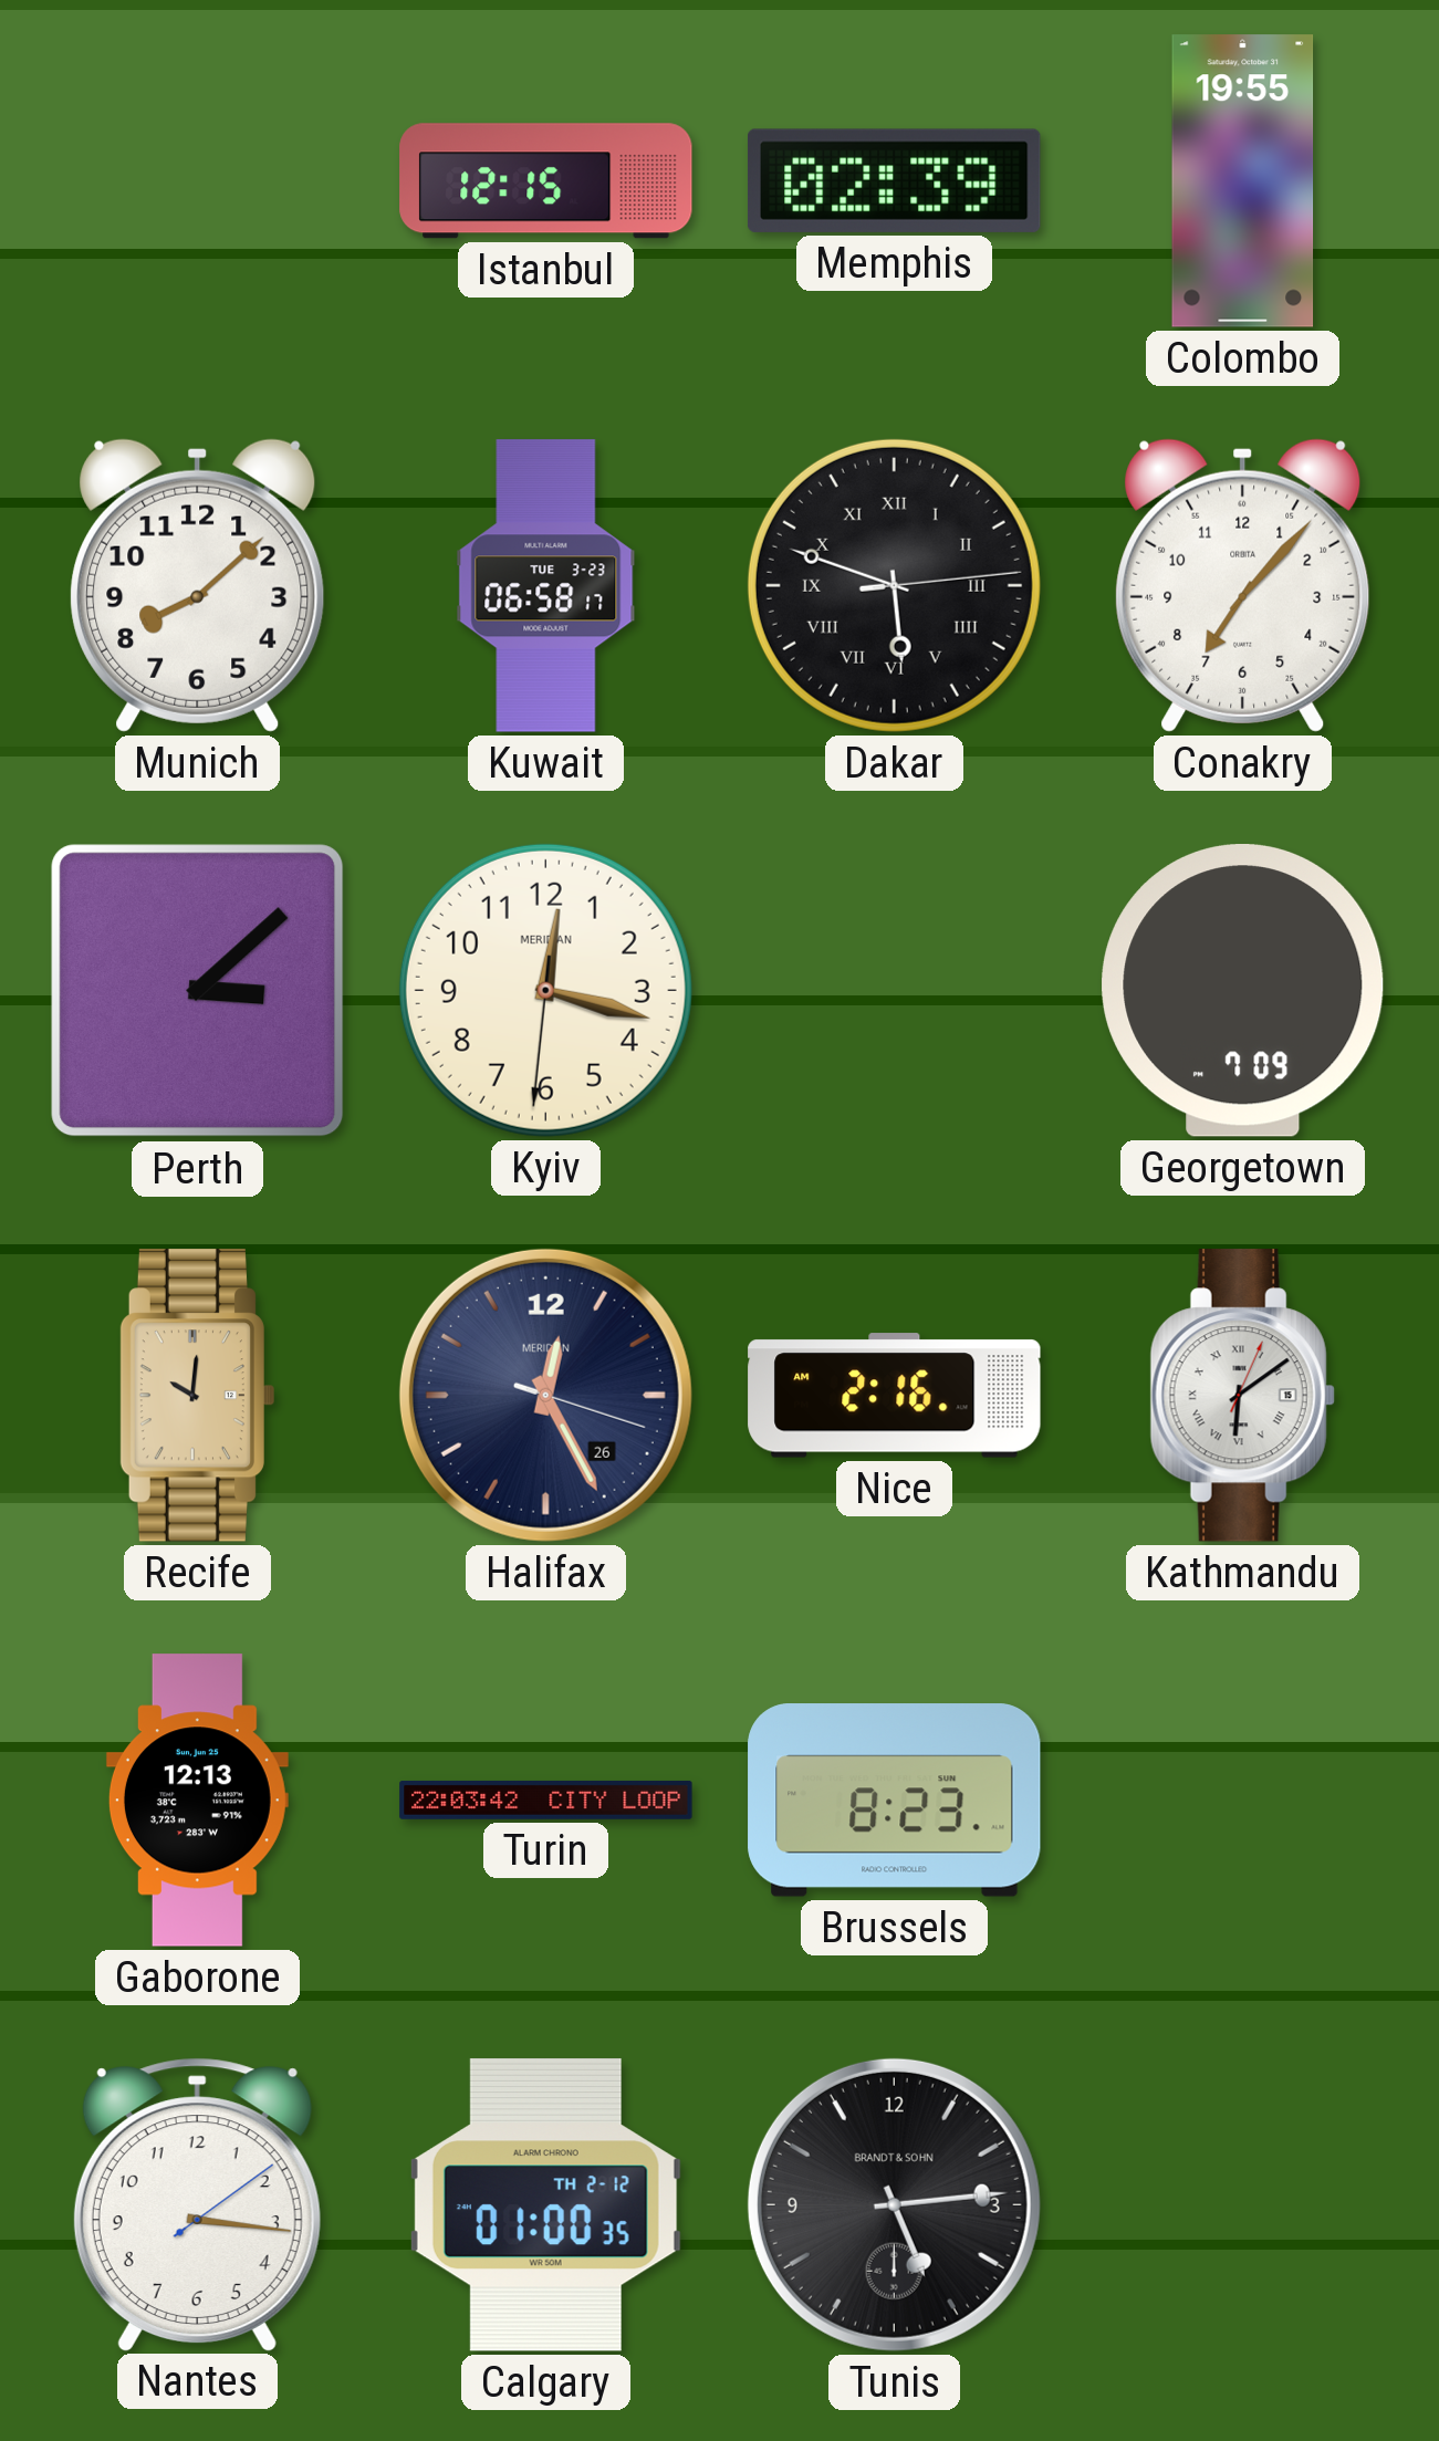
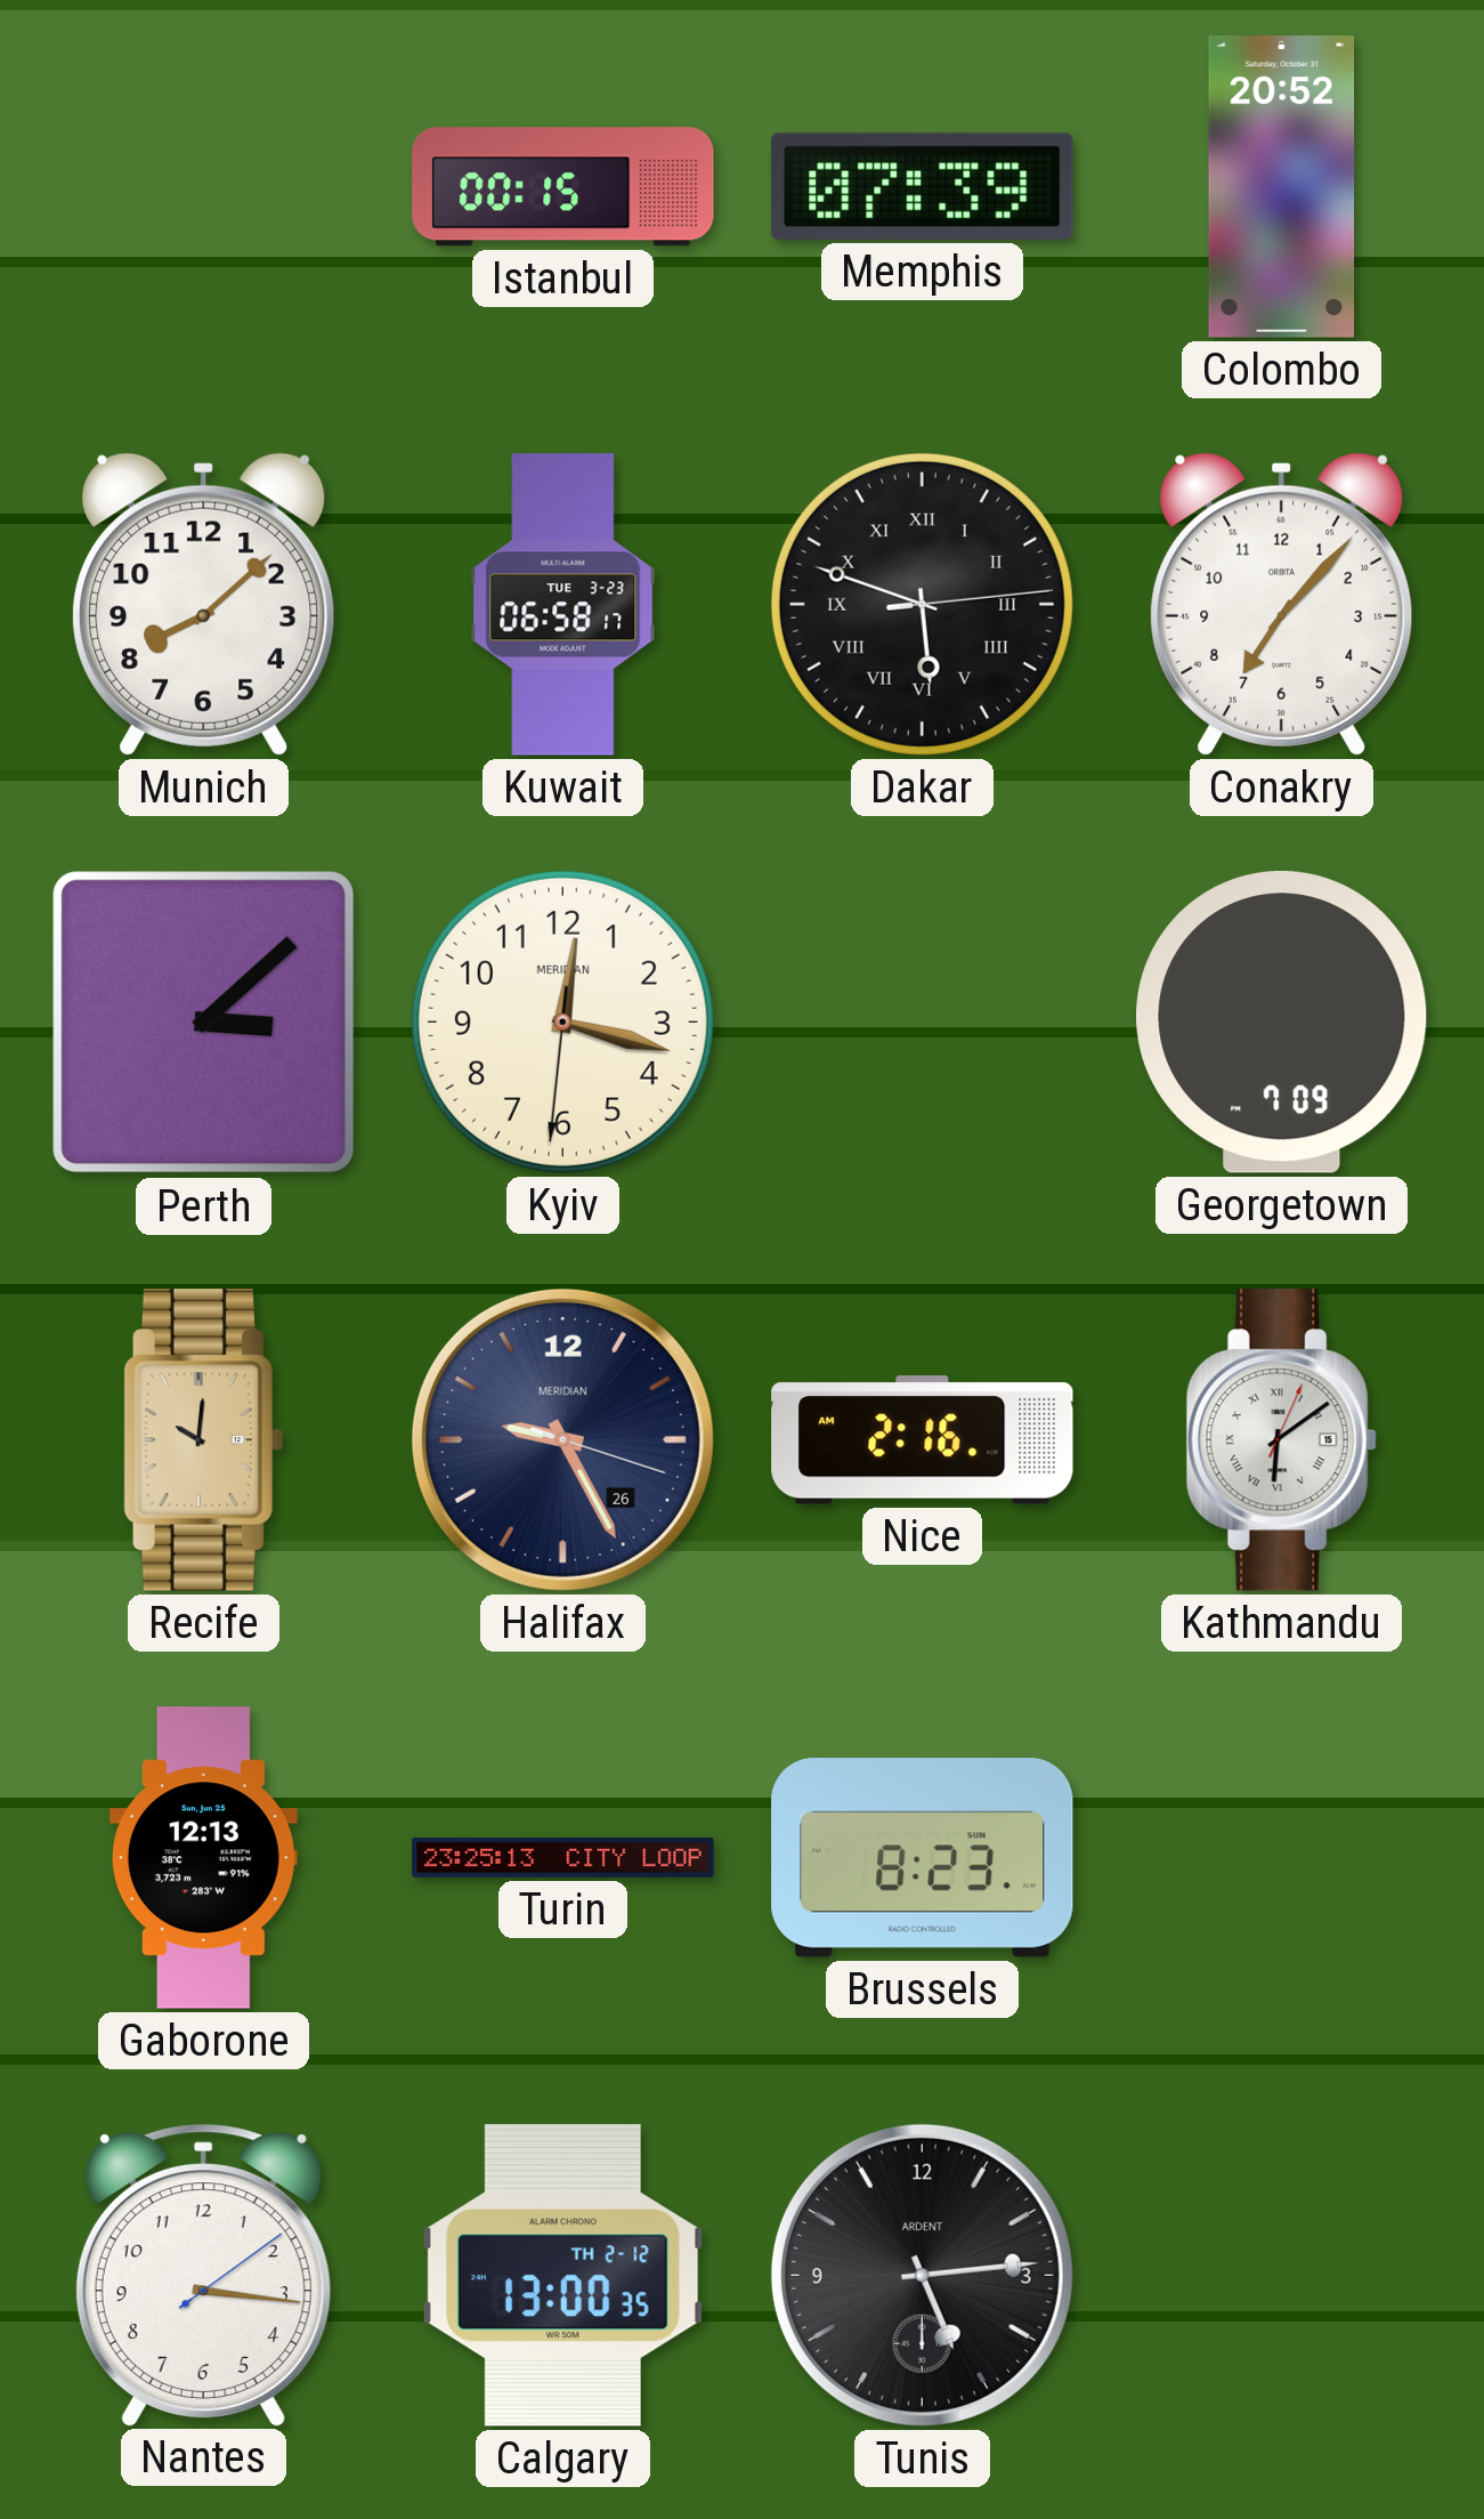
Istanbul: 12:15 -> 00:15
Memphis: 02:39 -> 07:39
Colombo: 19:55 -> 20:52
Halifax: 12:25 -> 9:25
Turin: 22:03 -> 23:25
Calgary: 01:00 -> 13:00
Tunis brand: BRANDT & SOHN -> ARDENT
